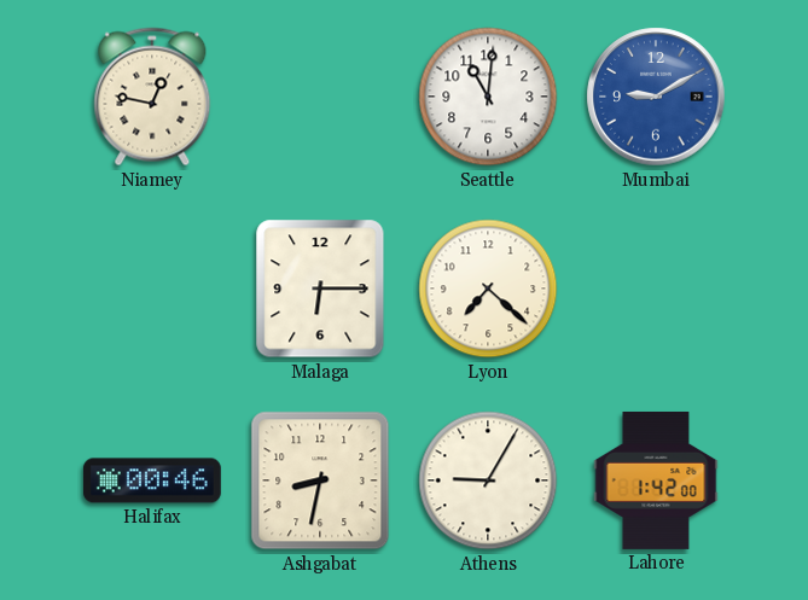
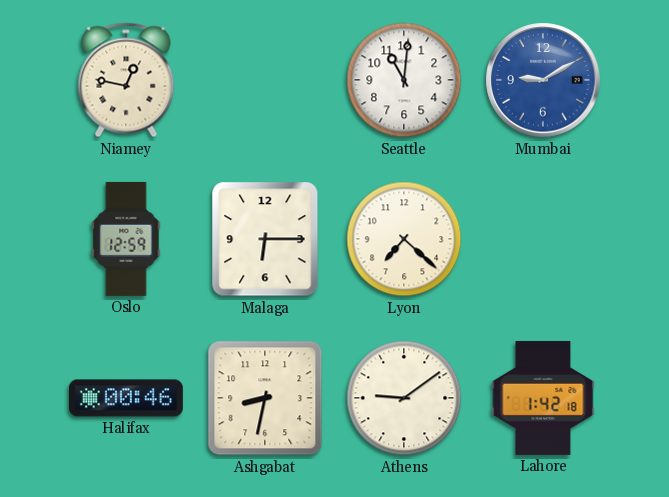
Oslo: none -> 12:59
Athens: 9:05 -> 9:09
Lahore: 1:42:00 -> 1:42:18
